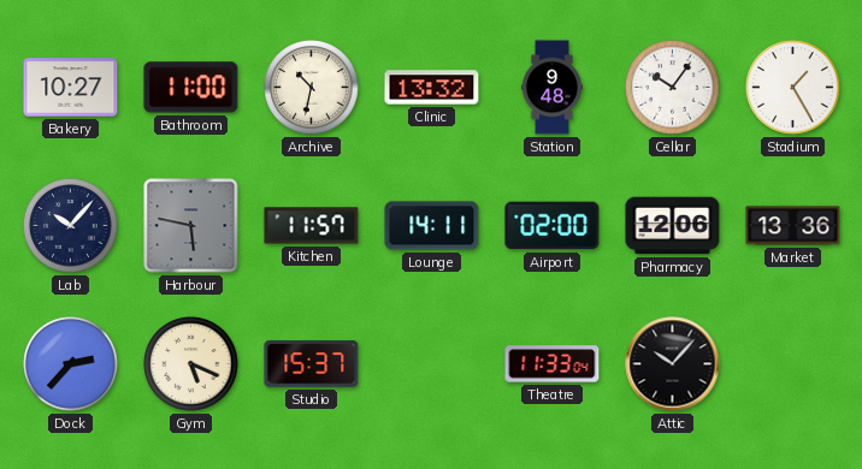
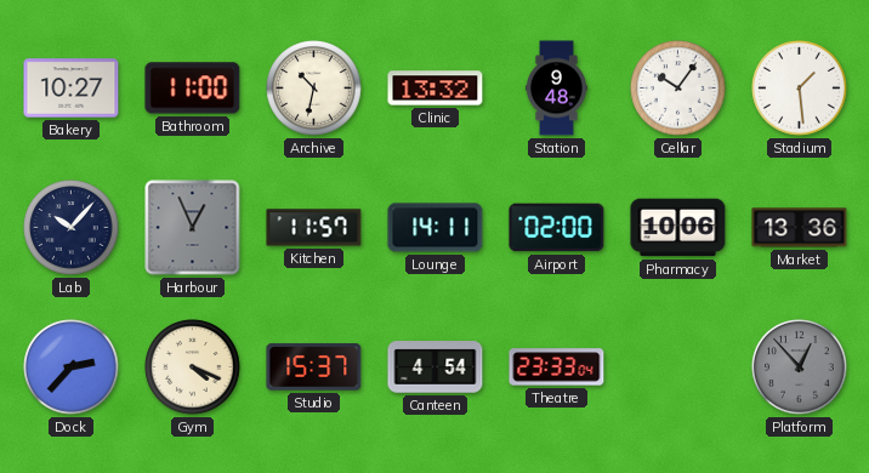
Stadium: 1:25 -> 1:29
Harbour: 5:47 -> 12:56
Pharmacy: 12:06 -> 10:06
Gym: 5:19 -> 4:19
Canteen: none -> 4:54
Theatre: 11:33 -> 23:33
Attic: 10:07 -> none
Platform: none -> 12:53
